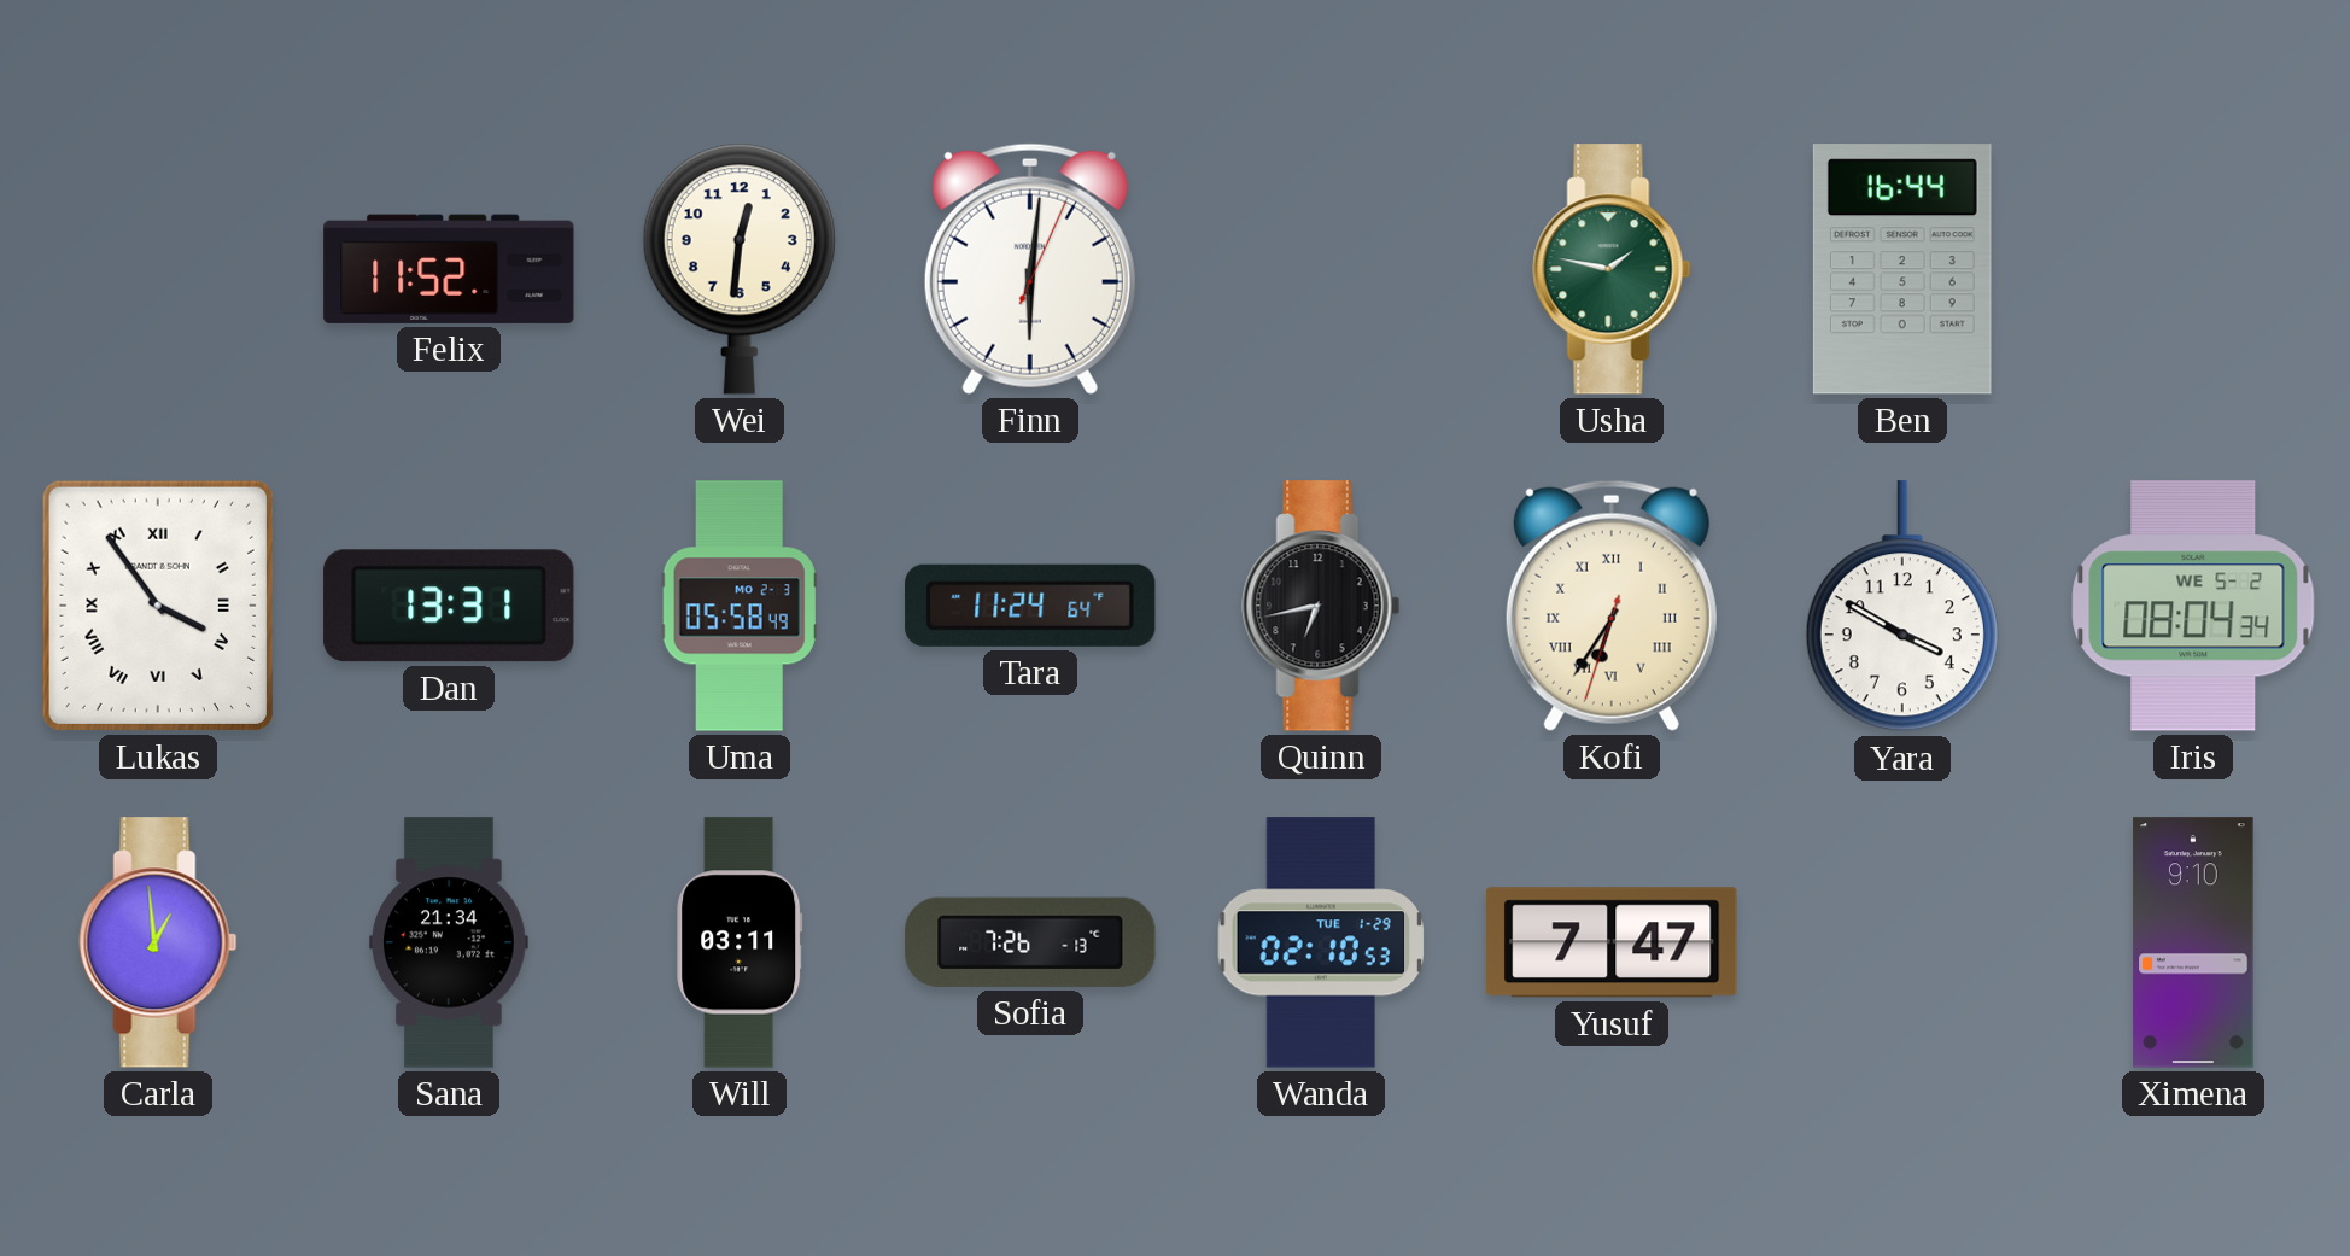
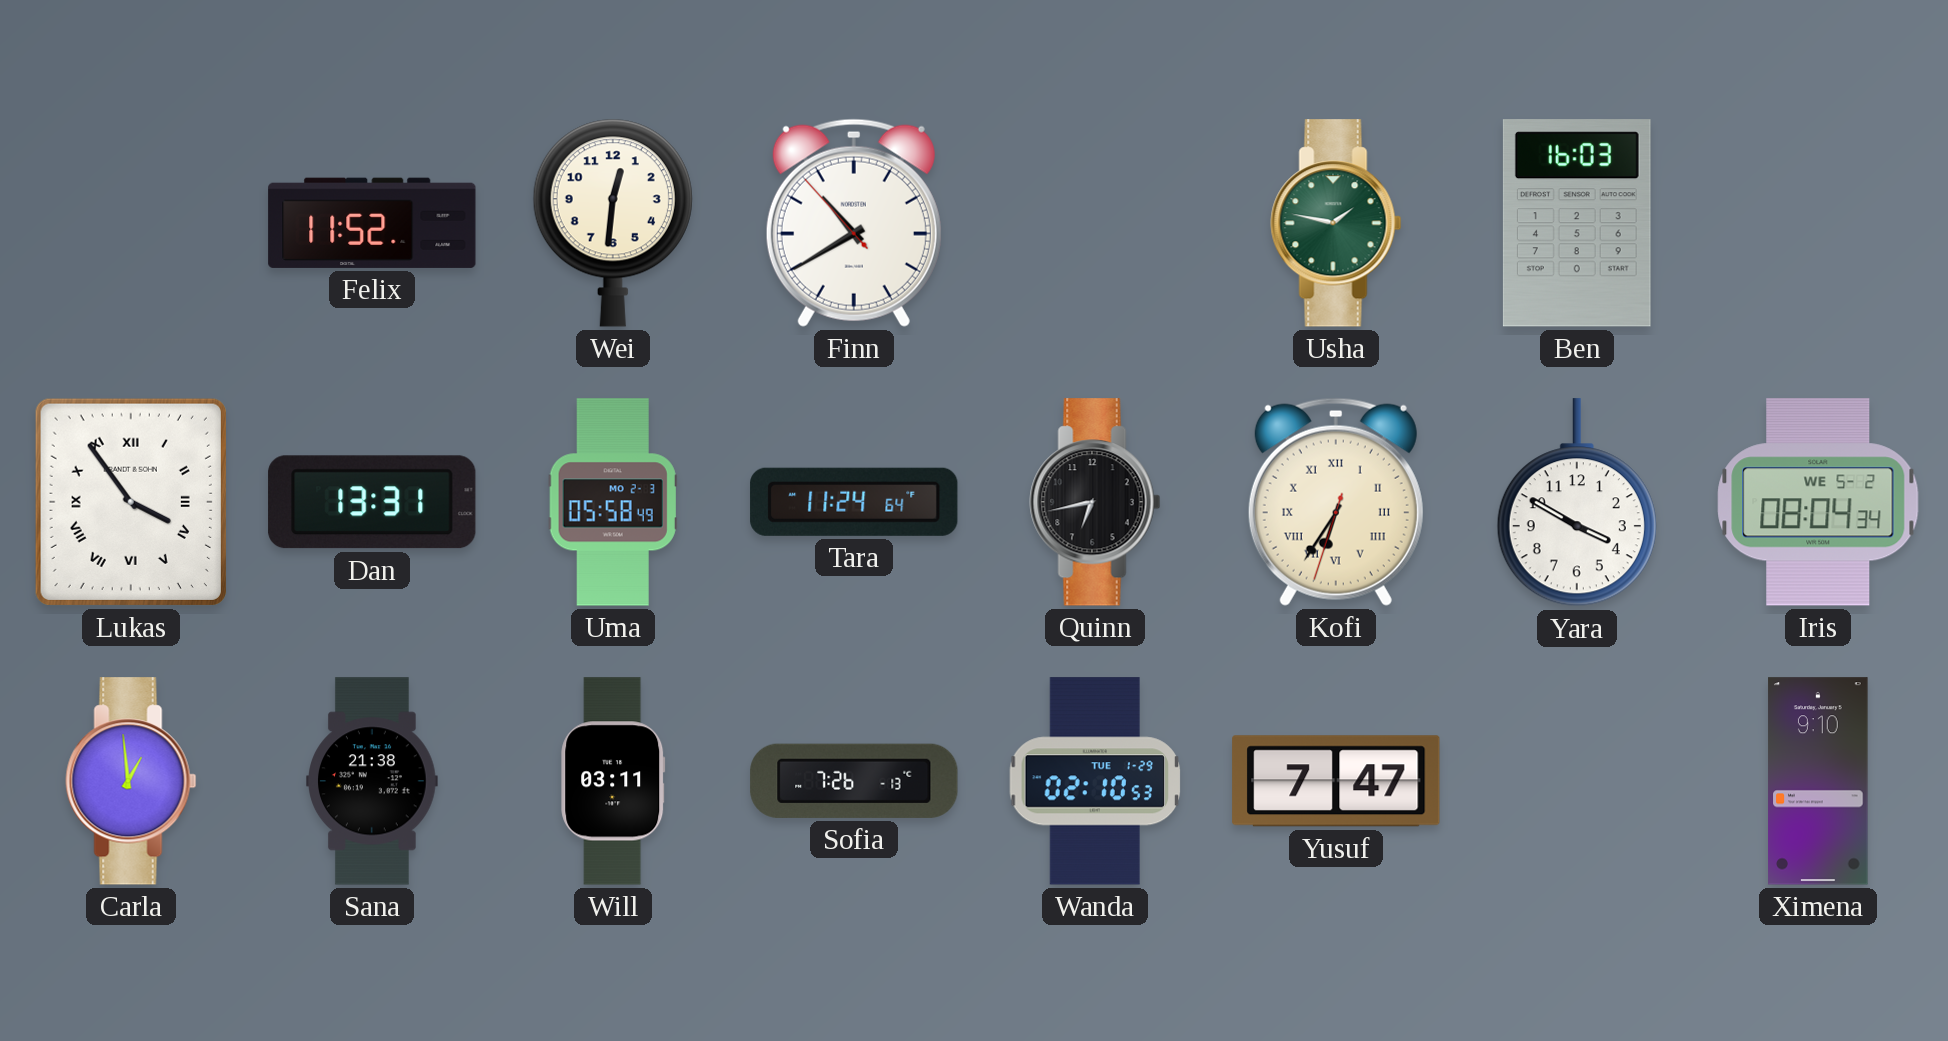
Finn: 6:01 -> 10:39
Ben: 16:44 -> 16:03
Sana: 21:34 -> 21:38
